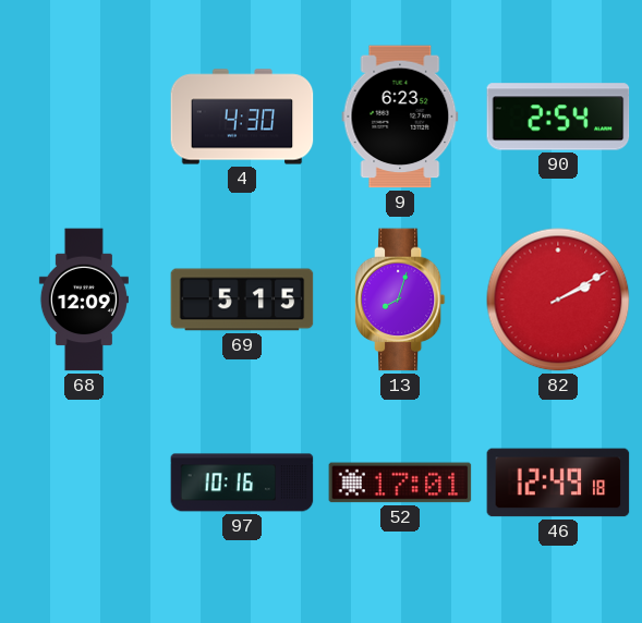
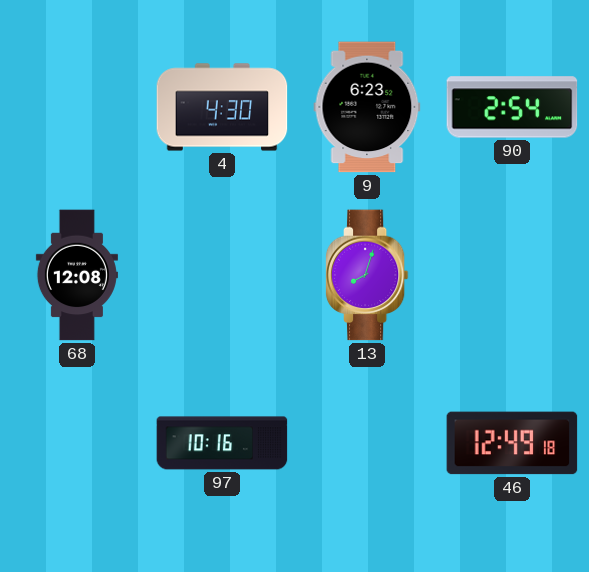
68: 12:09 -> 12:08
69: 5:15 -> none
82: 2:10 -> none
52: 17:01 -> none
